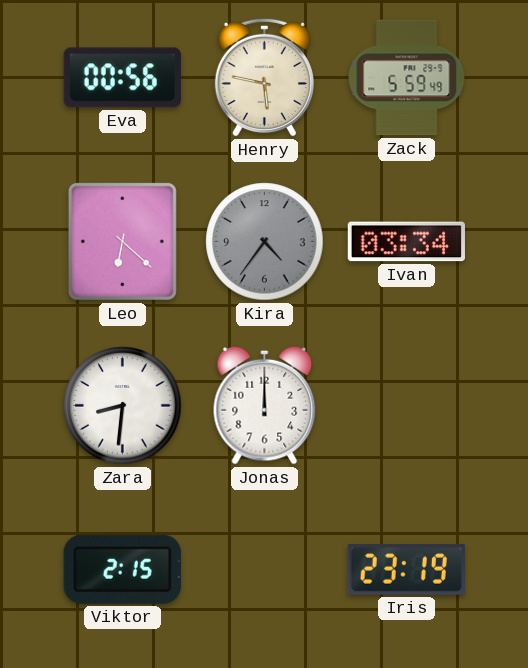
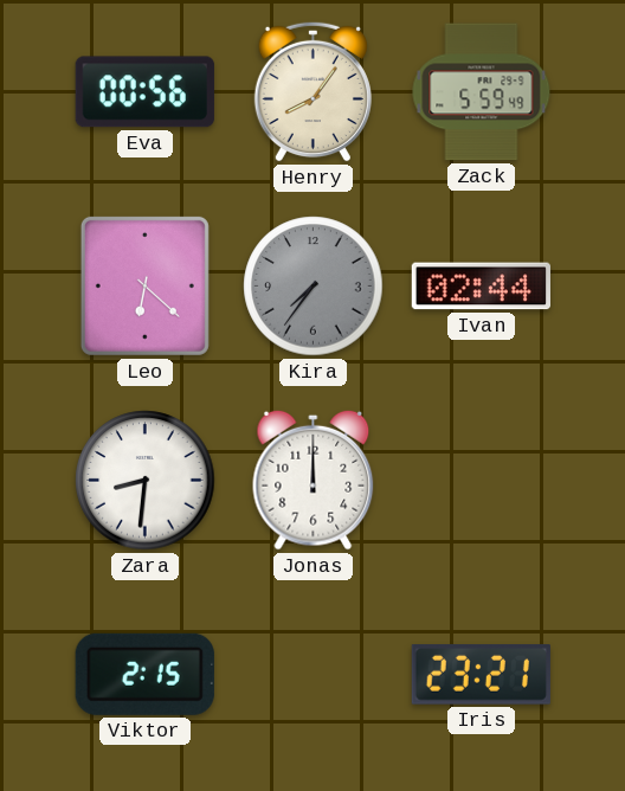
Henry: 5:47 -> 8:06
Kira: 4:36 -> 7:36
Ivan: 03:34 -> 02:44
Iris: 23:19 -> 23:21
